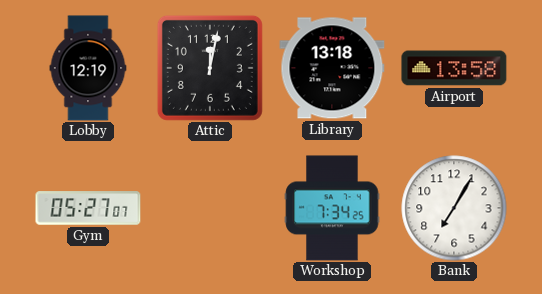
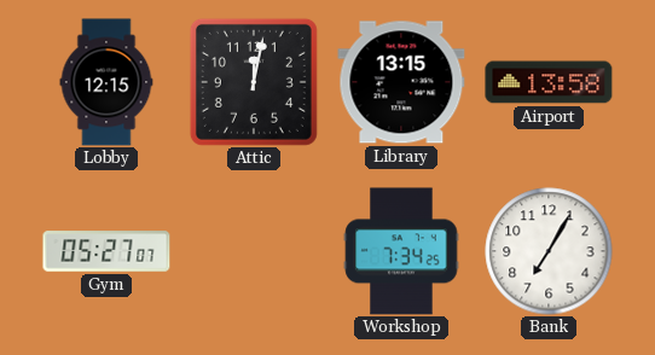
Lobby: 12:19 -> 12:15
Library: 13:18 -> 13:15
